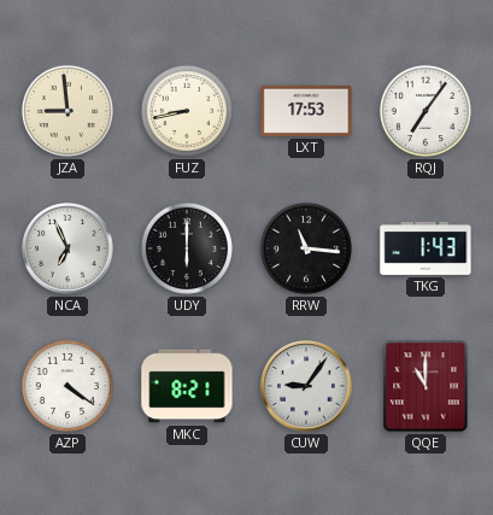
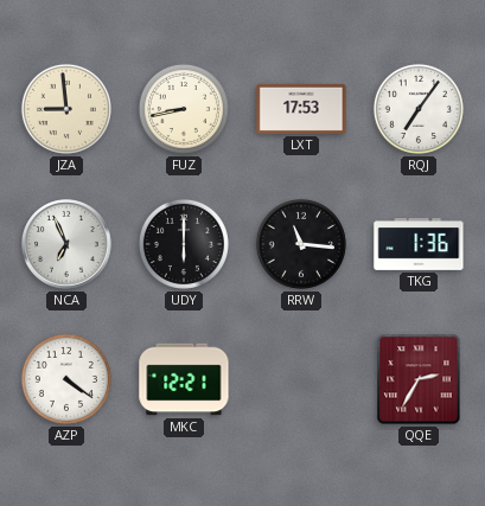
TKG: 1:43 -> 1:36
MKC: 8:21 -> 12:21
CUW: 9:06 -> none
QQE: 11:00 -> 2:35
